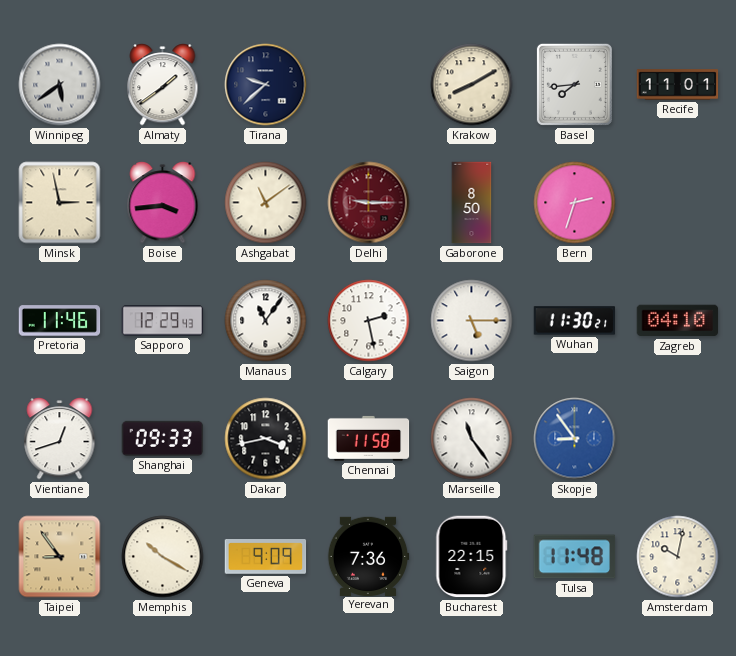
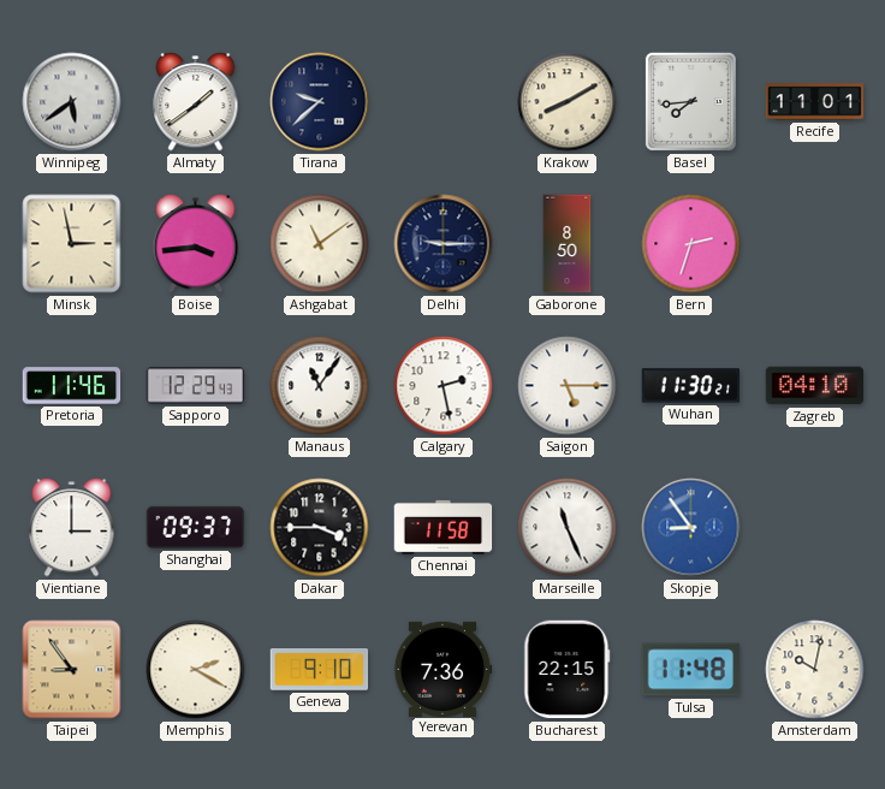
Delhi dial: burgundy -> navy
Vientiane: 12:42 -> 3:00
Shanghai: 09:33 -> 09:37
Dakar: 3:43 -> 3:45
Marseille: 11:24 -> 11:26
Memphis: 10:20 -> 2:20
Geneva: 9:09 -> 9:10
